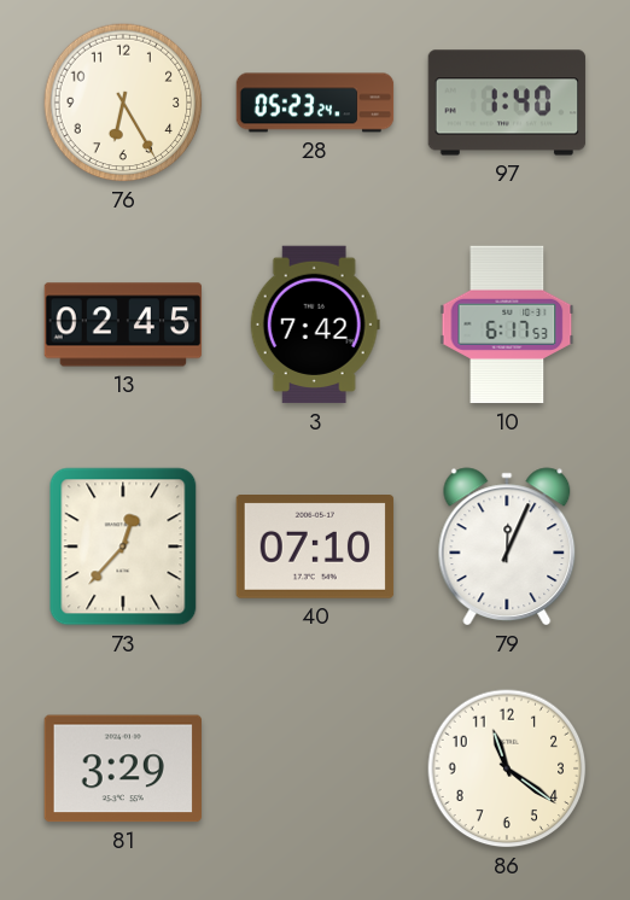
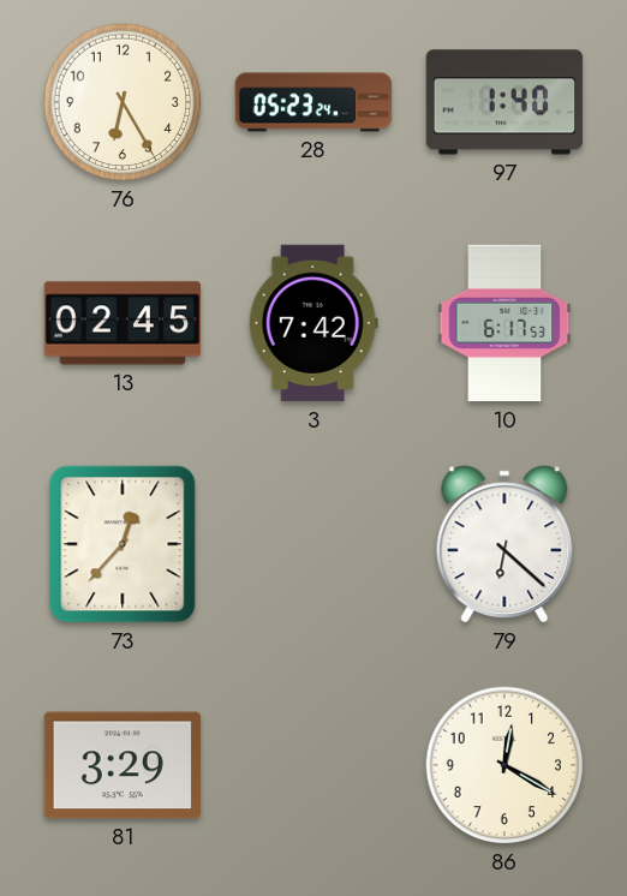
40: 07:10 -> none
79: 12:04 -> 6:22
86: 11:21 -> 12:20
